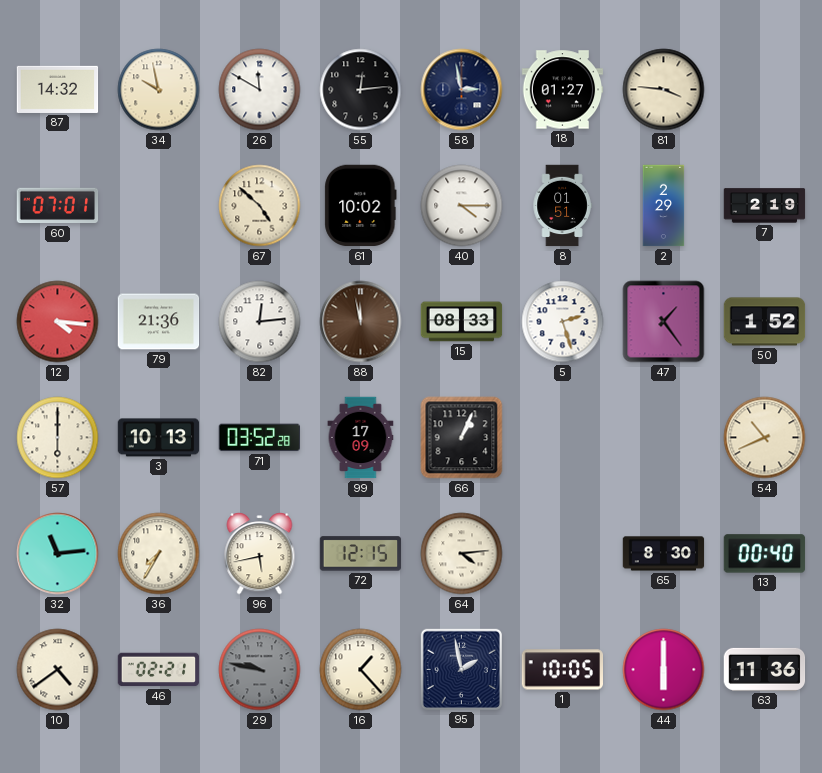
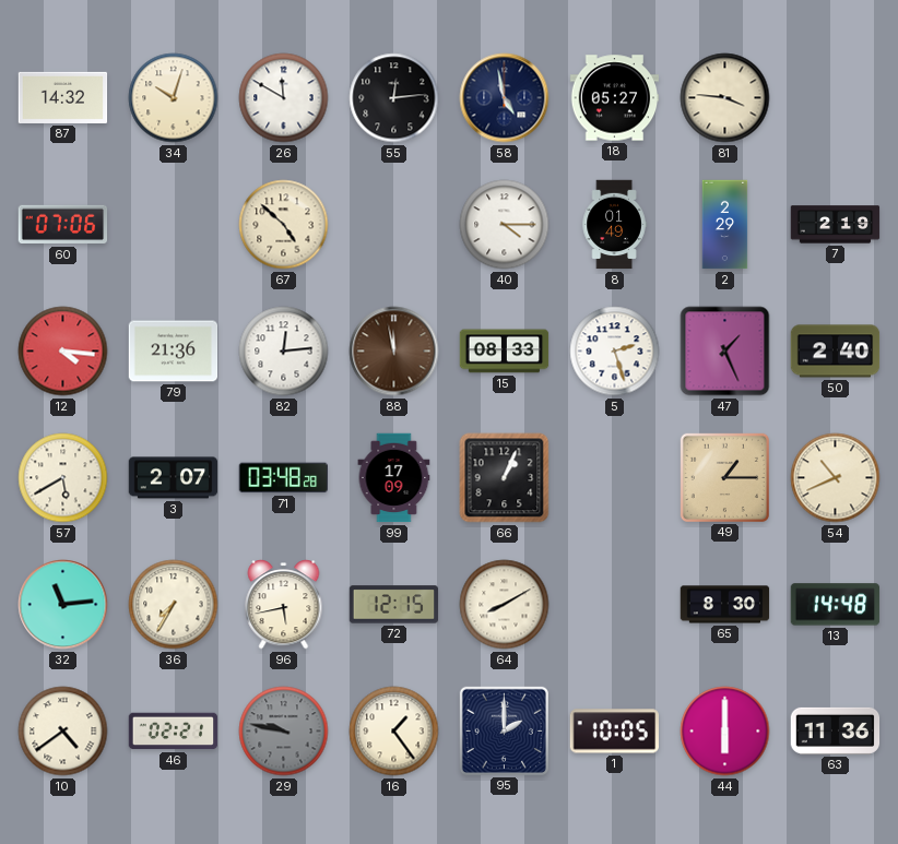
34: 9:58 -> 10:03
58: 2:58 -> 4:58
18: 01:27 -> 05:27
60: 07:01 -> 07:06
61: 10:02 -> none
8: 01:51 -> 01:49
47: 1:24 -> 1:26
50: 1:52 -> 2:40
57: 6:00 -> 5:40
3: 10:13 -> 2:07
71: 03:52 -> 03:48
49: none -> 1:15
64: 4:14 -> 8:10
13: 00:40 -> 14:48
16: 1:23 -> 1:24
95: 1:58 -> 2:00
